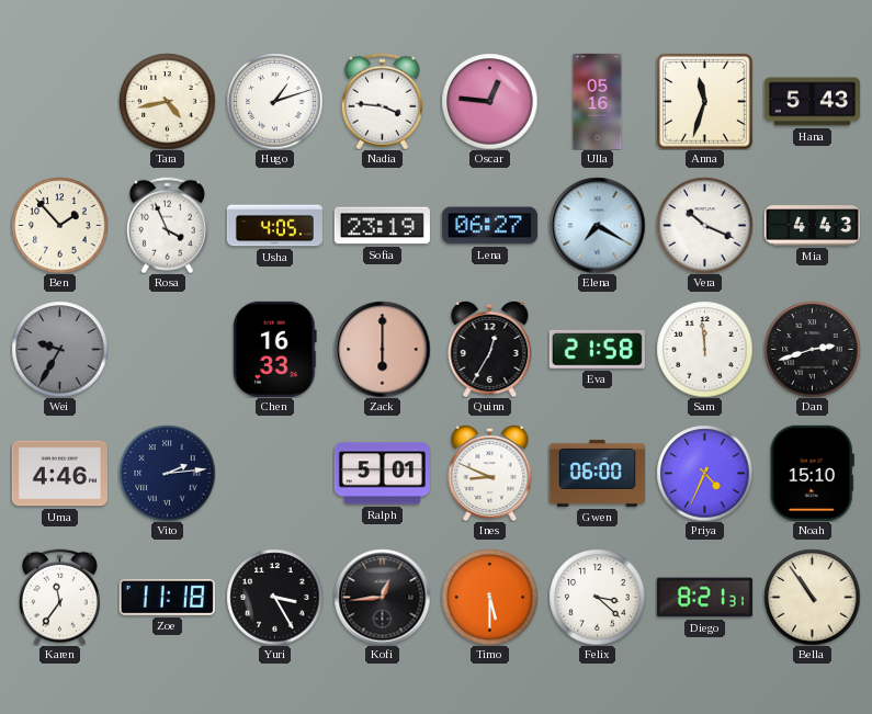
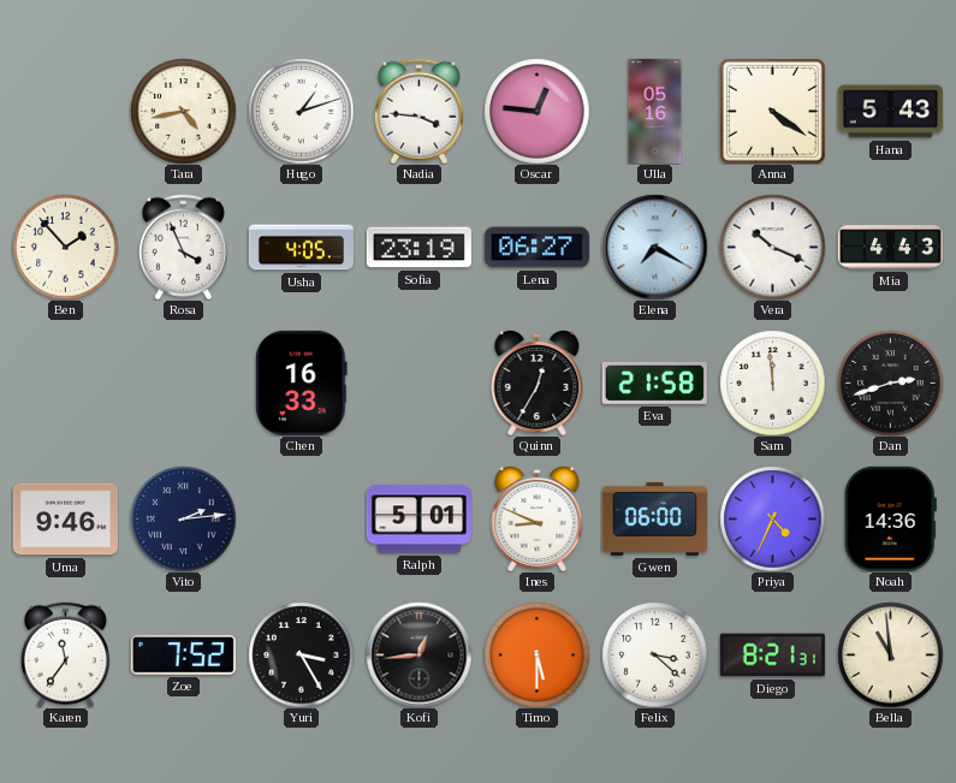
Anna: 11:33 -> 4:21
Wei: 9:35 -> none
Zack: 6:00 -> none
Uma: 4:46 -> 9:46
Noah: 15:10 -> 14:36
Zoe: 11:18 -> 7:52
Bella: 10:54 -> 10:59
